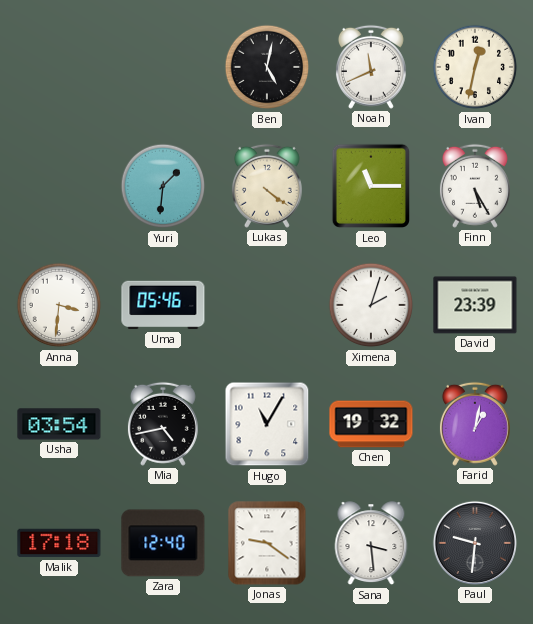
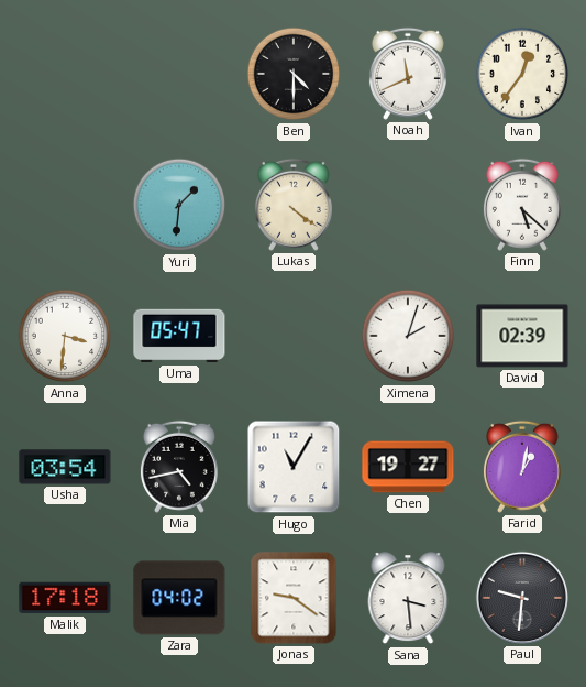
Ben: 5:02 -> 4:30
Ivan: 12:32 -> 12:36
Leo: 11:15 -> none
Finn: 5:25 -> 5:22
Uma: 05:46 -> 05:47
David: 23:39 -> 02:39
Chen: 19:32 -> 19:27
Zara: 12:40 -> 04:02
